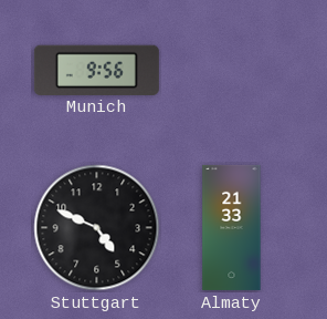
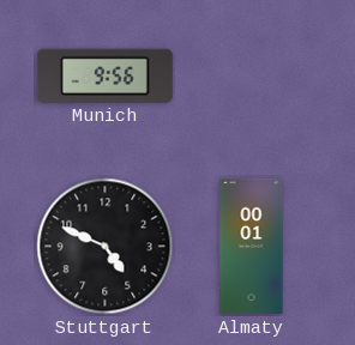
Almaty: 21:33 -> 00:01
